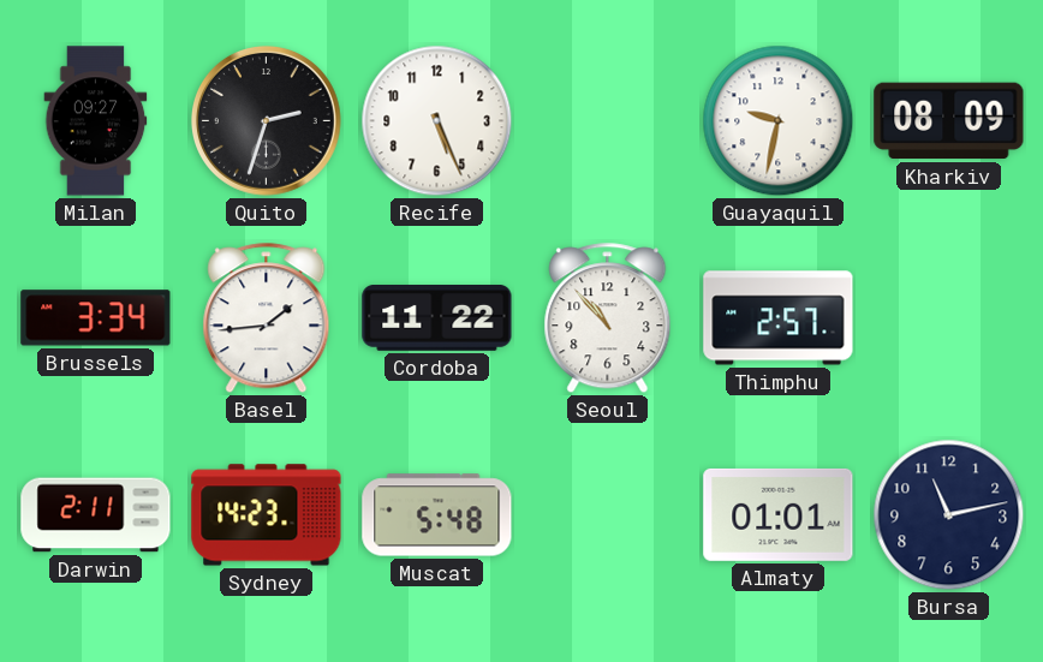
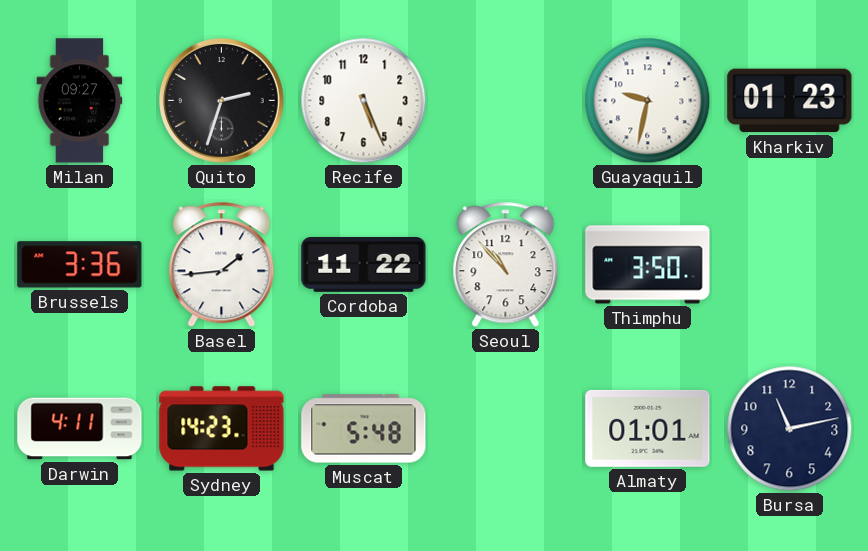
Kharkiv: 08:09 -> 01:23
Brussels: 3:34 -> 3:36
Thimphu: 2:57 -> 3:50
Darwin: 2:11 -> 4:11
